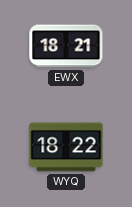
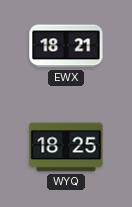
WYQ: 18:22 -> 18:25
